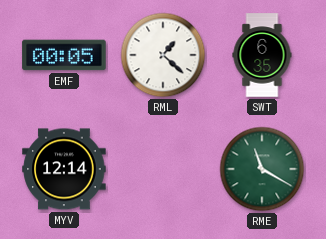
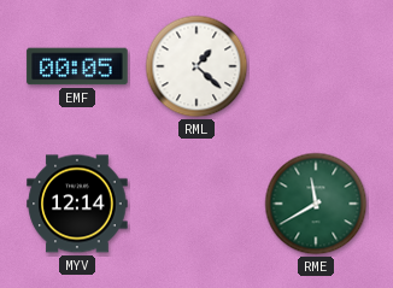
SWT: 6:35 -> none
RME: 11:20 -> 11:40
